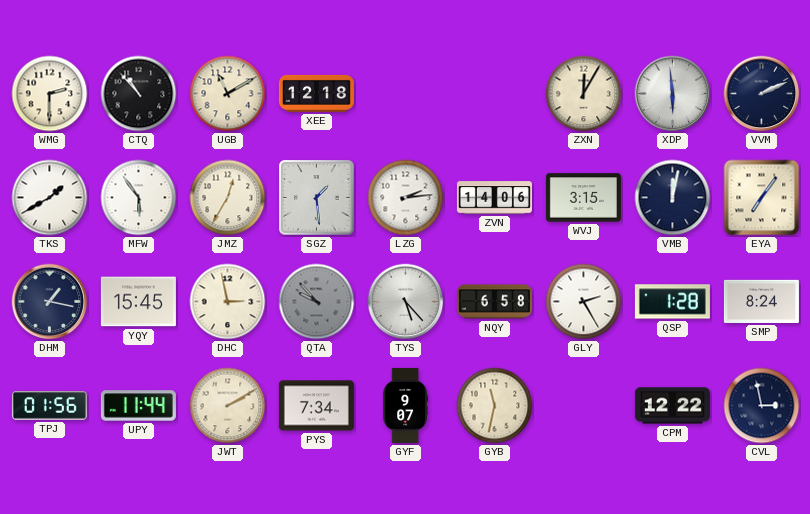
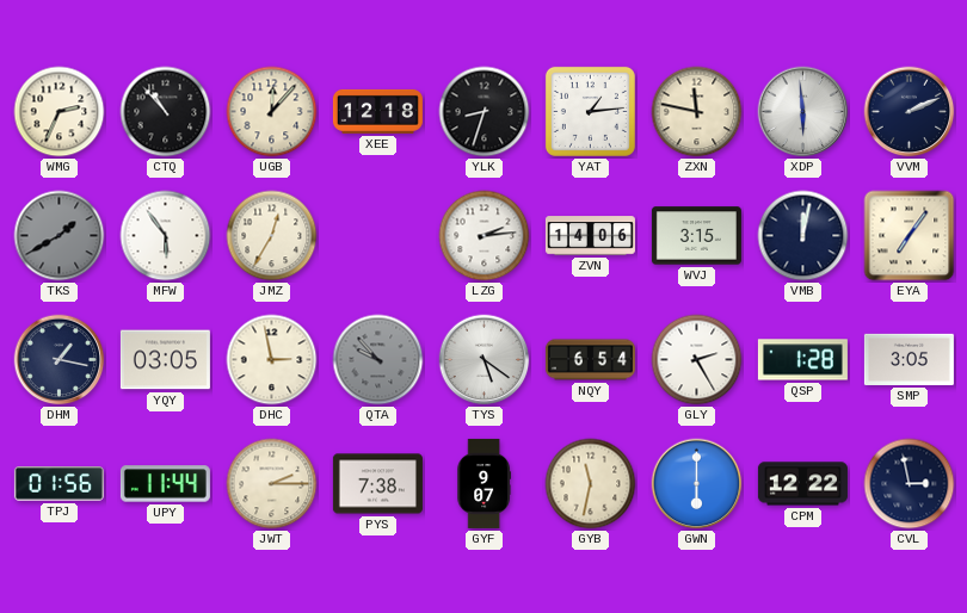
WMG: 2:30 -> 2:34
UGB: 11:10 -> 12:07
YLK: none -> 8:33
YAT: none -> 1:14
ZXN: 12:05 -> 11:47
TKS dial: white -> grey
SGZ: 1:29 -> none
YQY: 15:45 -> 03:05
TYS: 5:23 -> 5:21
NQY: 6:58 -> 6:54
SMP: 8:24 -> 3:05
JWT: 2:10 -> 2:15
PYS: 7:34 -> 7:38
GWN: none -> 6:00
